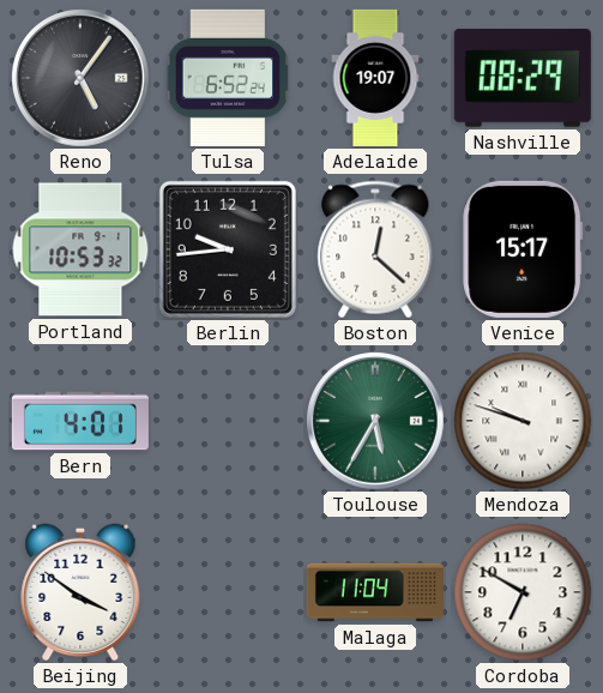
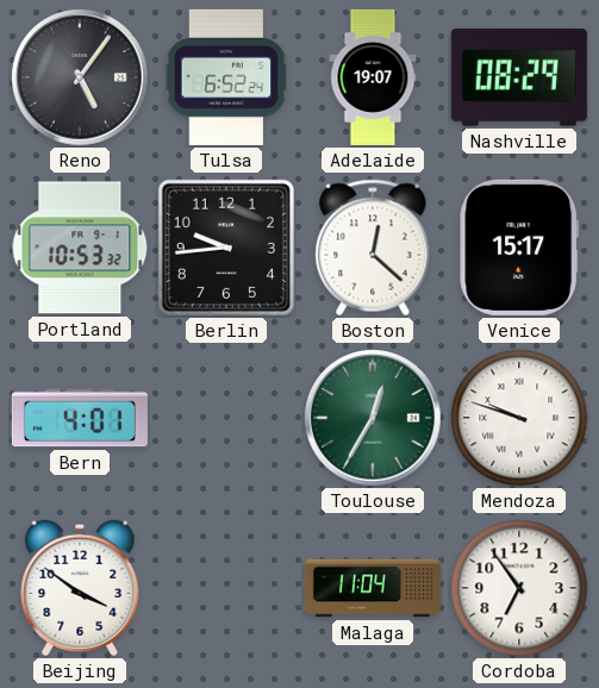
Toulouse: 5:35 -> 12:35
Cordoba: 6:50 -> 6:54
